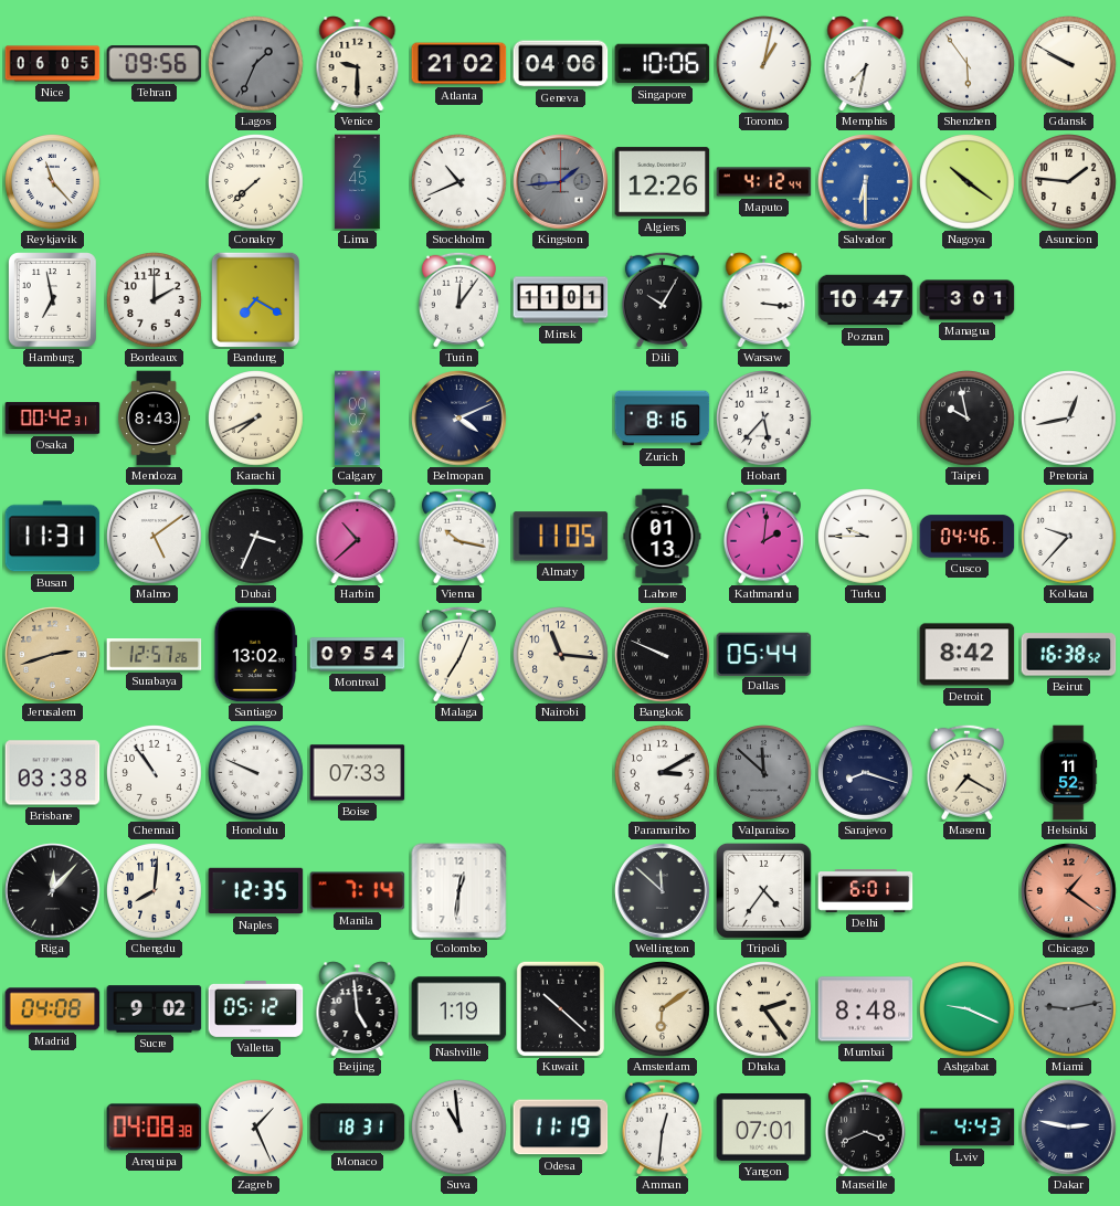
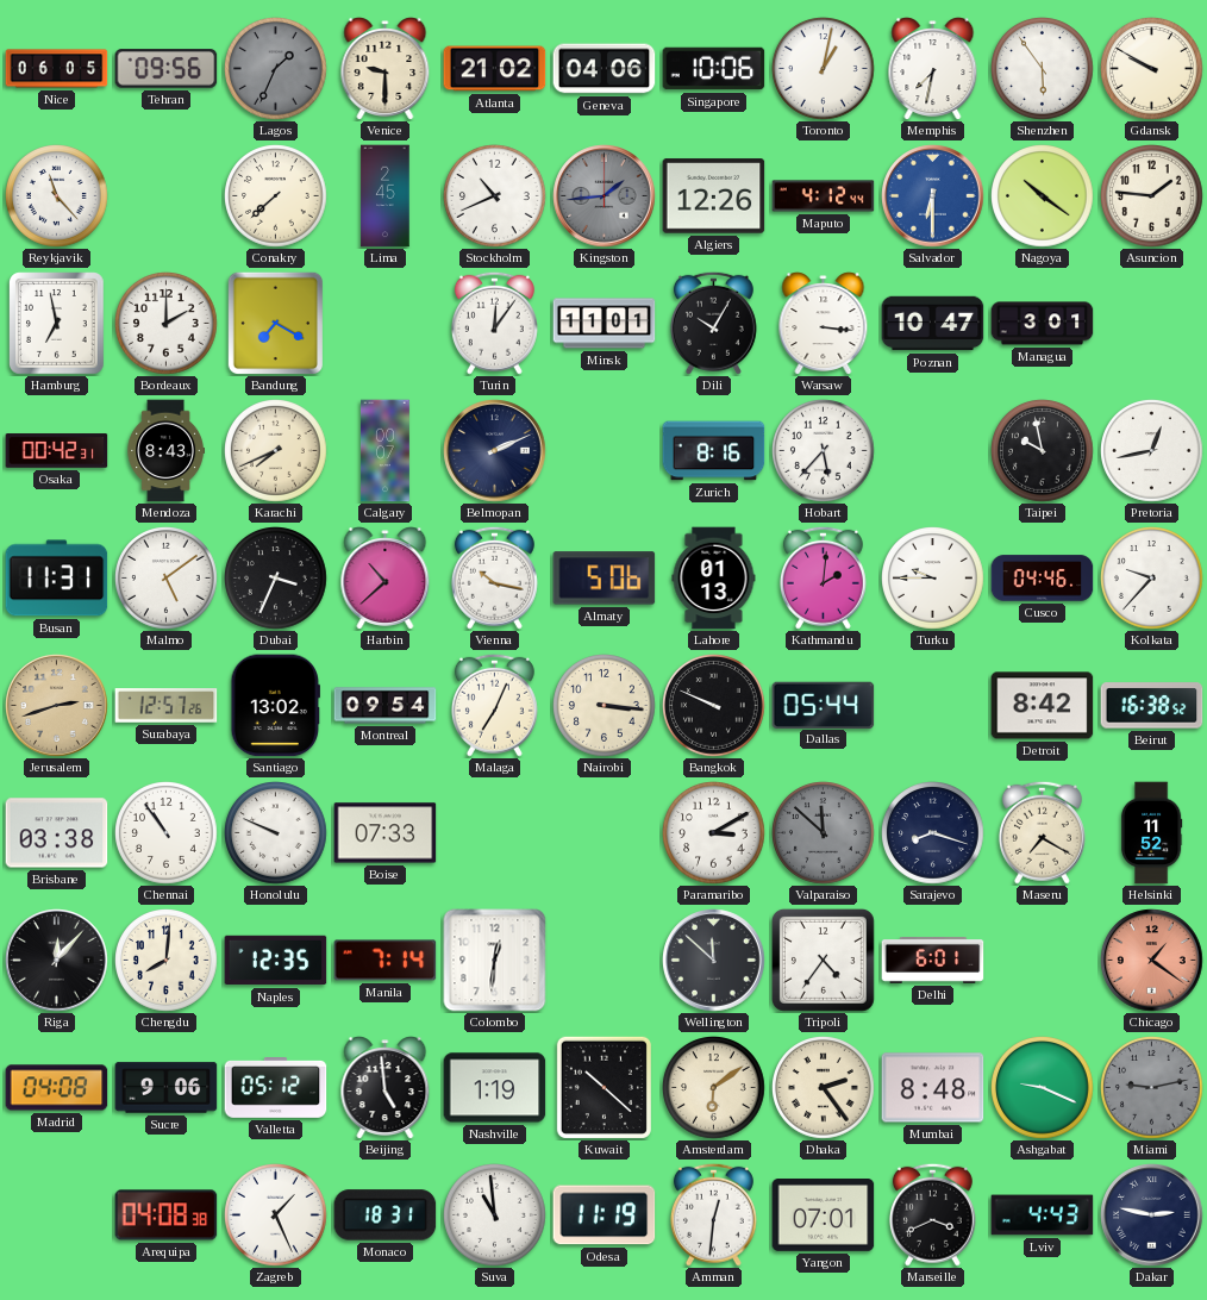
Belmopan: 4:11 -> 2:11
Almaty: 11:05 -> 5:06
Nairobi: 11:16 -> 3:16
Sucre: 9:02 -> 9:06
